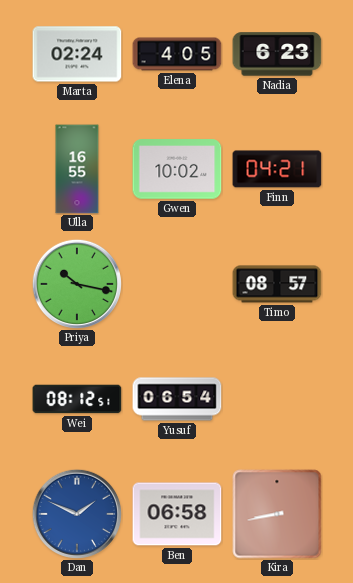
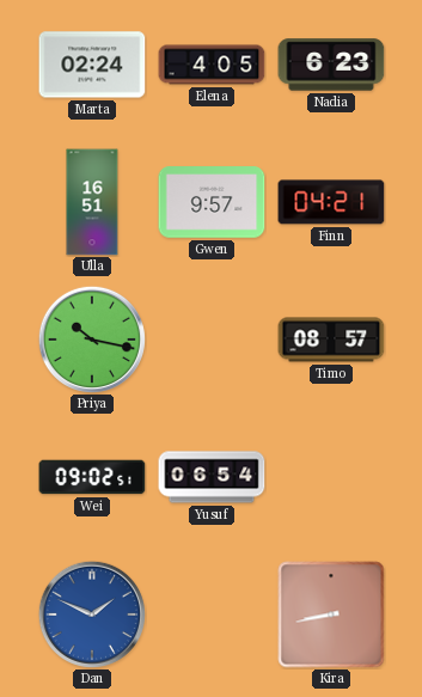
Ulla: 16:55 -> 16:51
Gwen: 10:02 -> 9:57
Wei: 08:12 -> 09:02
Ben: 06:58 -> none
